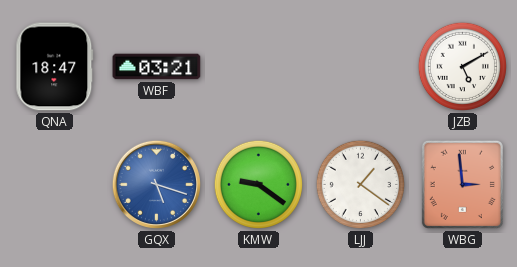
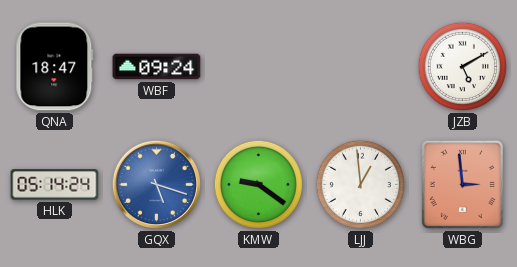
WBF: 03:21 -> 09:24
HLK: none -> 05:14
LJJ: 1:21 -> 12:59
